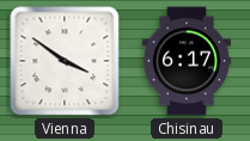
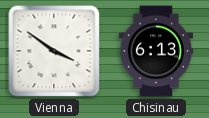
Chisinau: 6:17 -> 6:13
